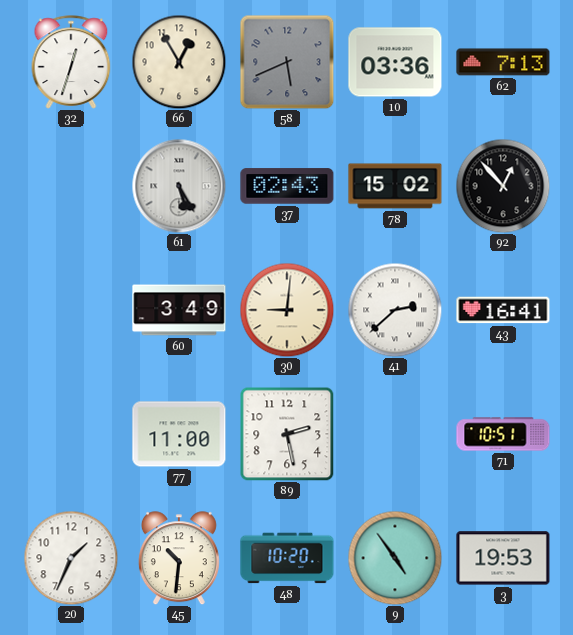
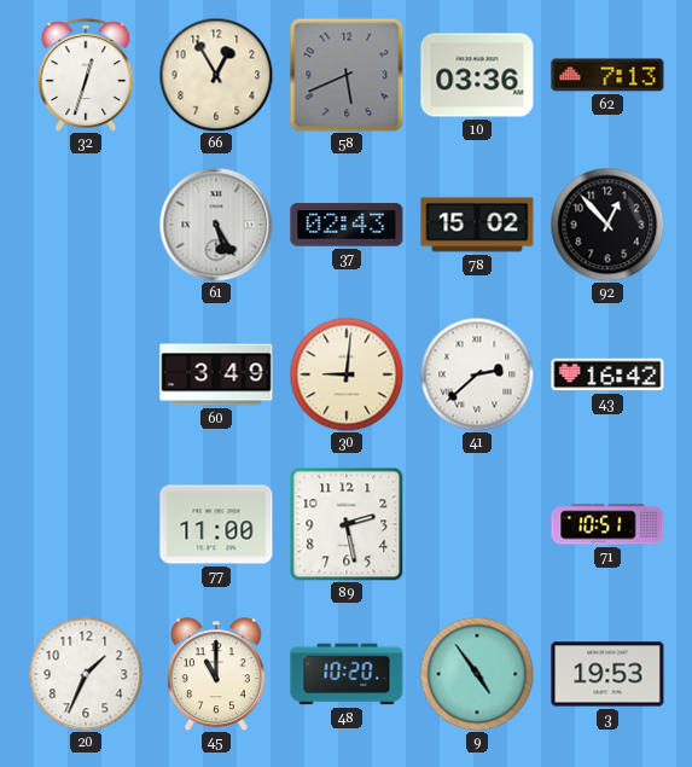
43: 16:41 -> 16:42
45: 10:31 -> 11:00
